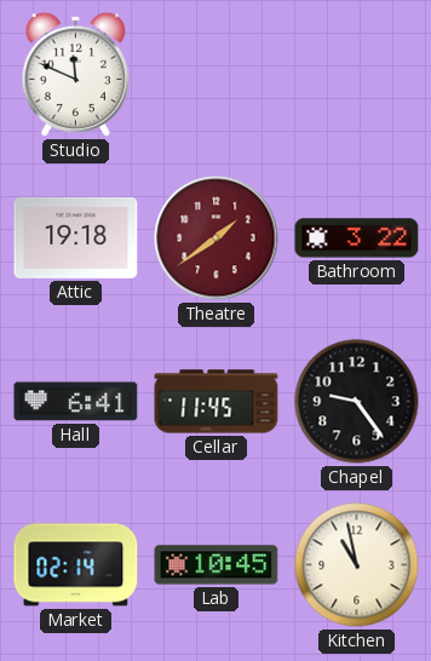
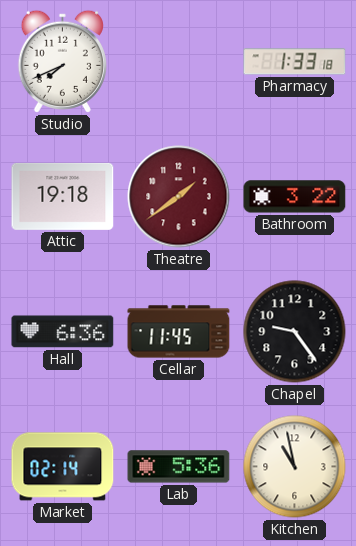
Studio: 11:49 -> 7:41
Pharmacy: none -> 1:33
Hall: 6:41 -> 6:36
Lab: 10:45 -> 5:36
